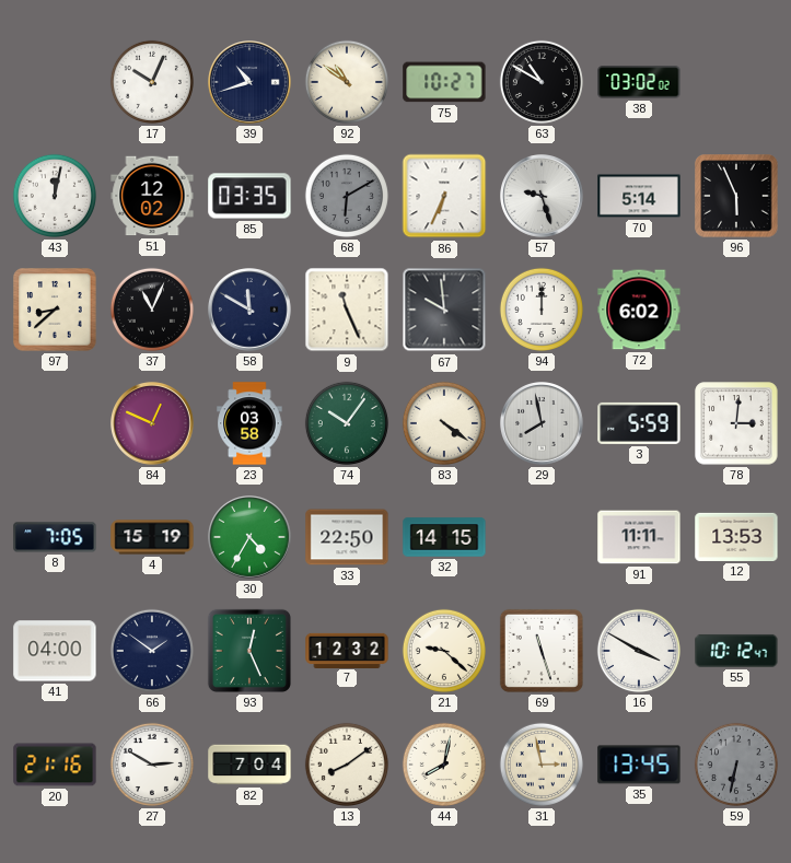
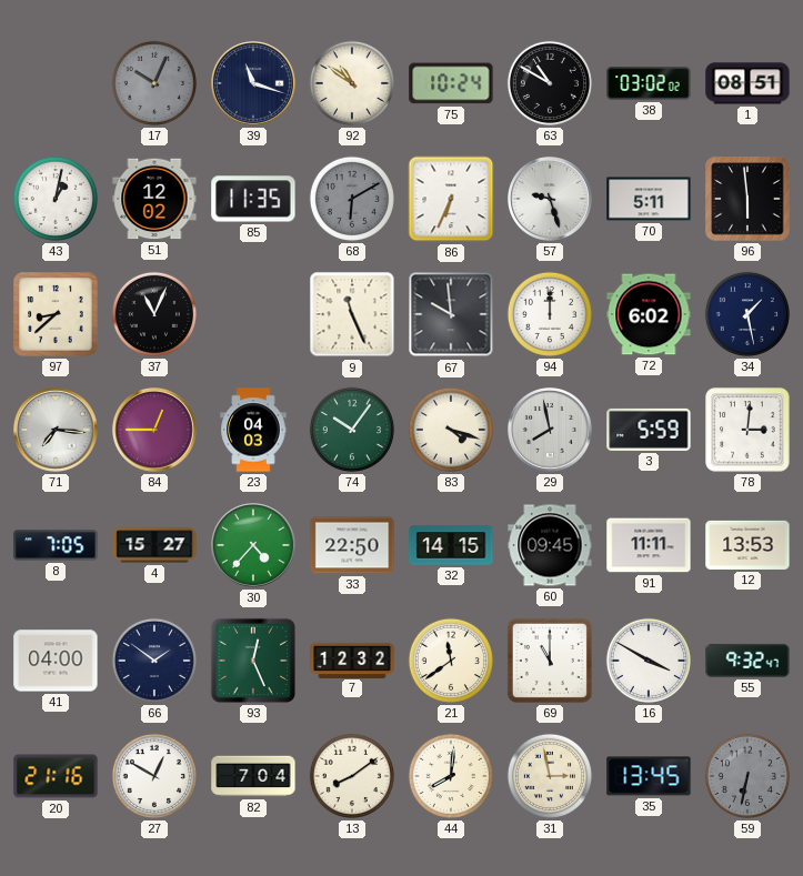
17 dial: white -> grey
39: 10:42 -> 11:18
75: 10:27 -> 10:24
1: none -> 08:51
43: 12:02 -> 1:02
85: 03:35 -> 11:35
70: 5:14 -> 5:11
96: 5:56 -> 5:59
58: 11:50 -> none
34: none -> 1:28
71: none -> 7:16
84: 12:49 -> 12:45
23: 03:58 -> 04:03
83: 4:21 -> 4:18
4: 15:19 -> 15:27
30: 4:35 -> 4:37
60: none -> 09:45
21: 9:22 -> 11:39
69: 11:27 -> 11:00
55: 10:12 -> 9:32
27: 2:50 -> 12:50
44: 8:02 -> 8:01
